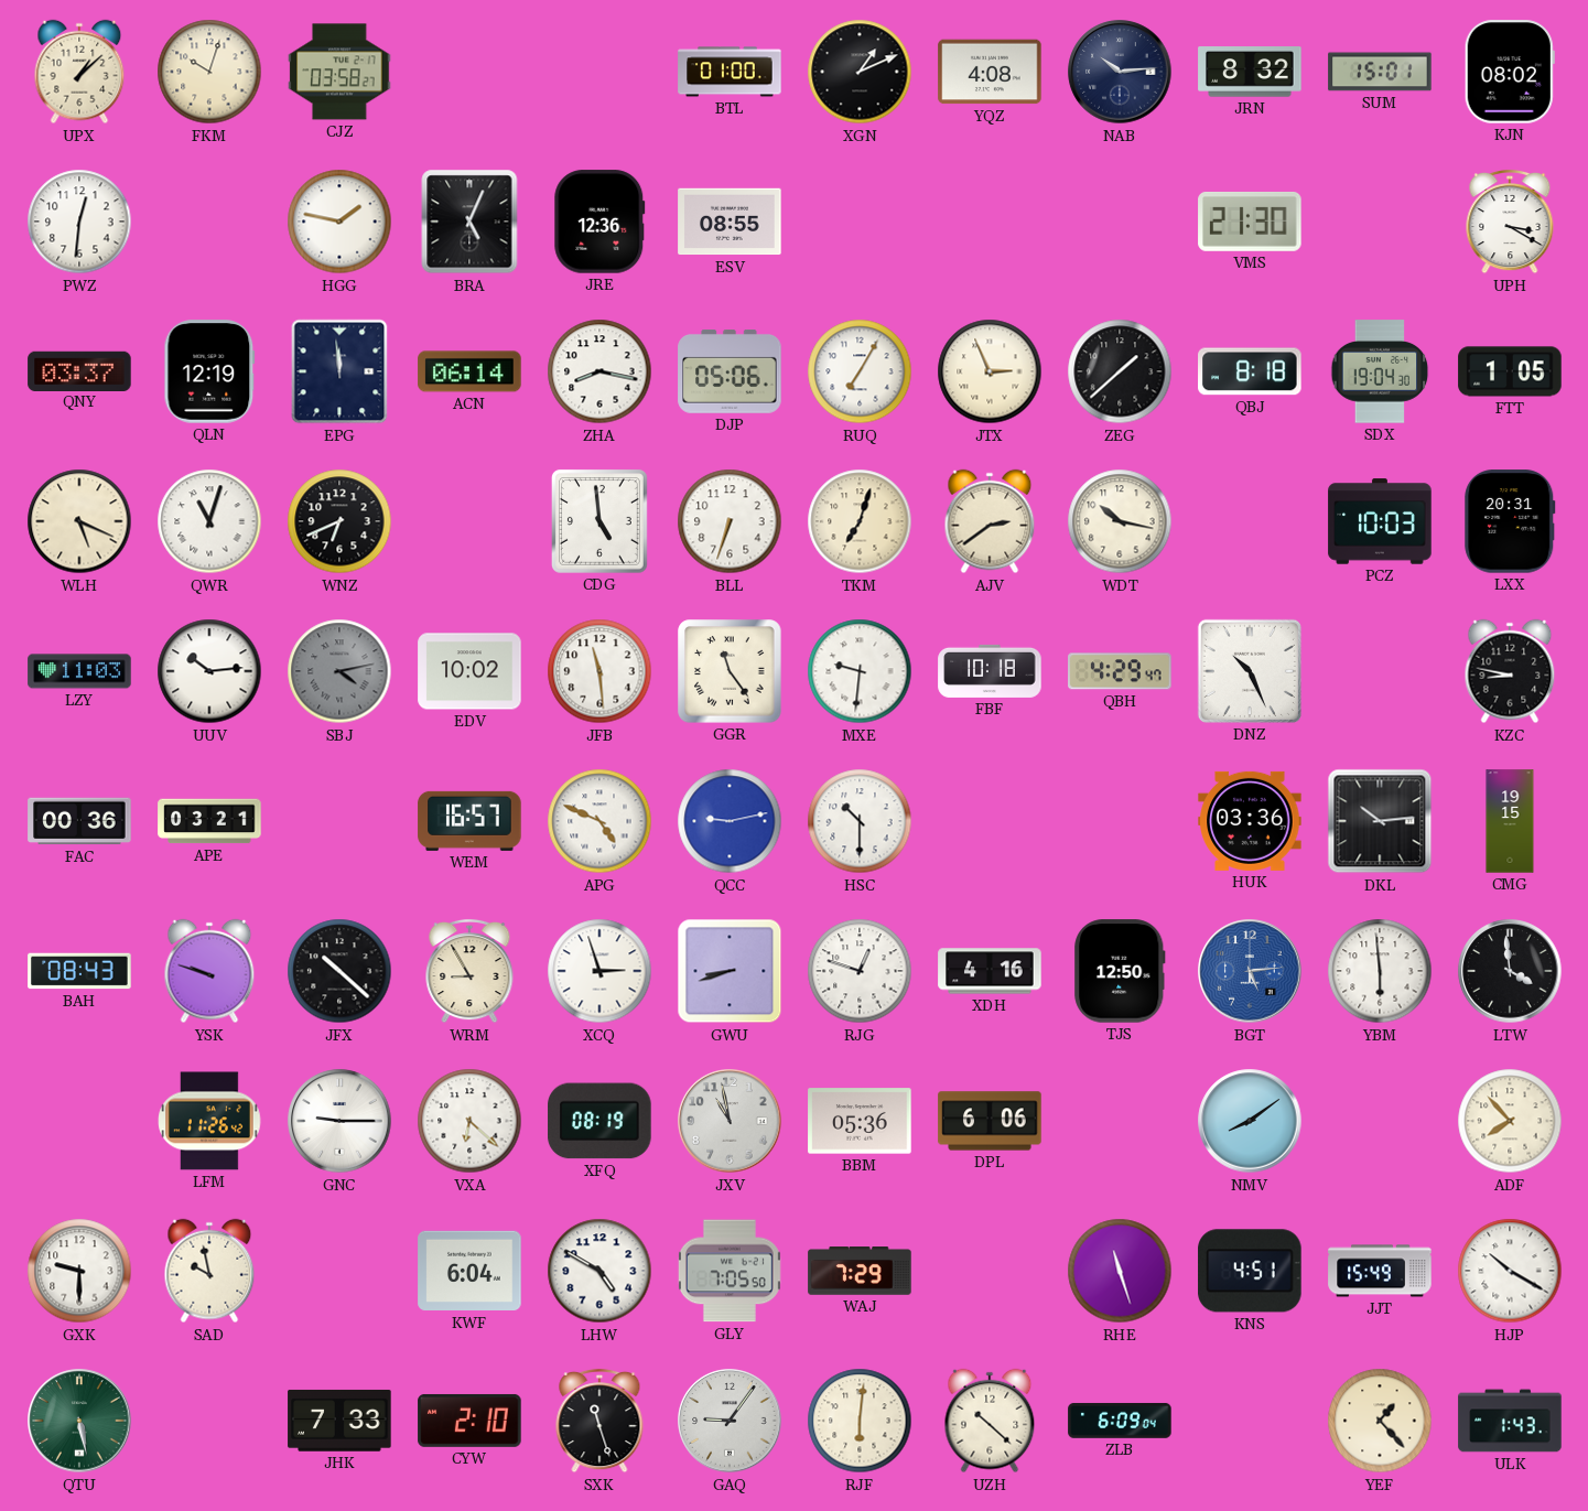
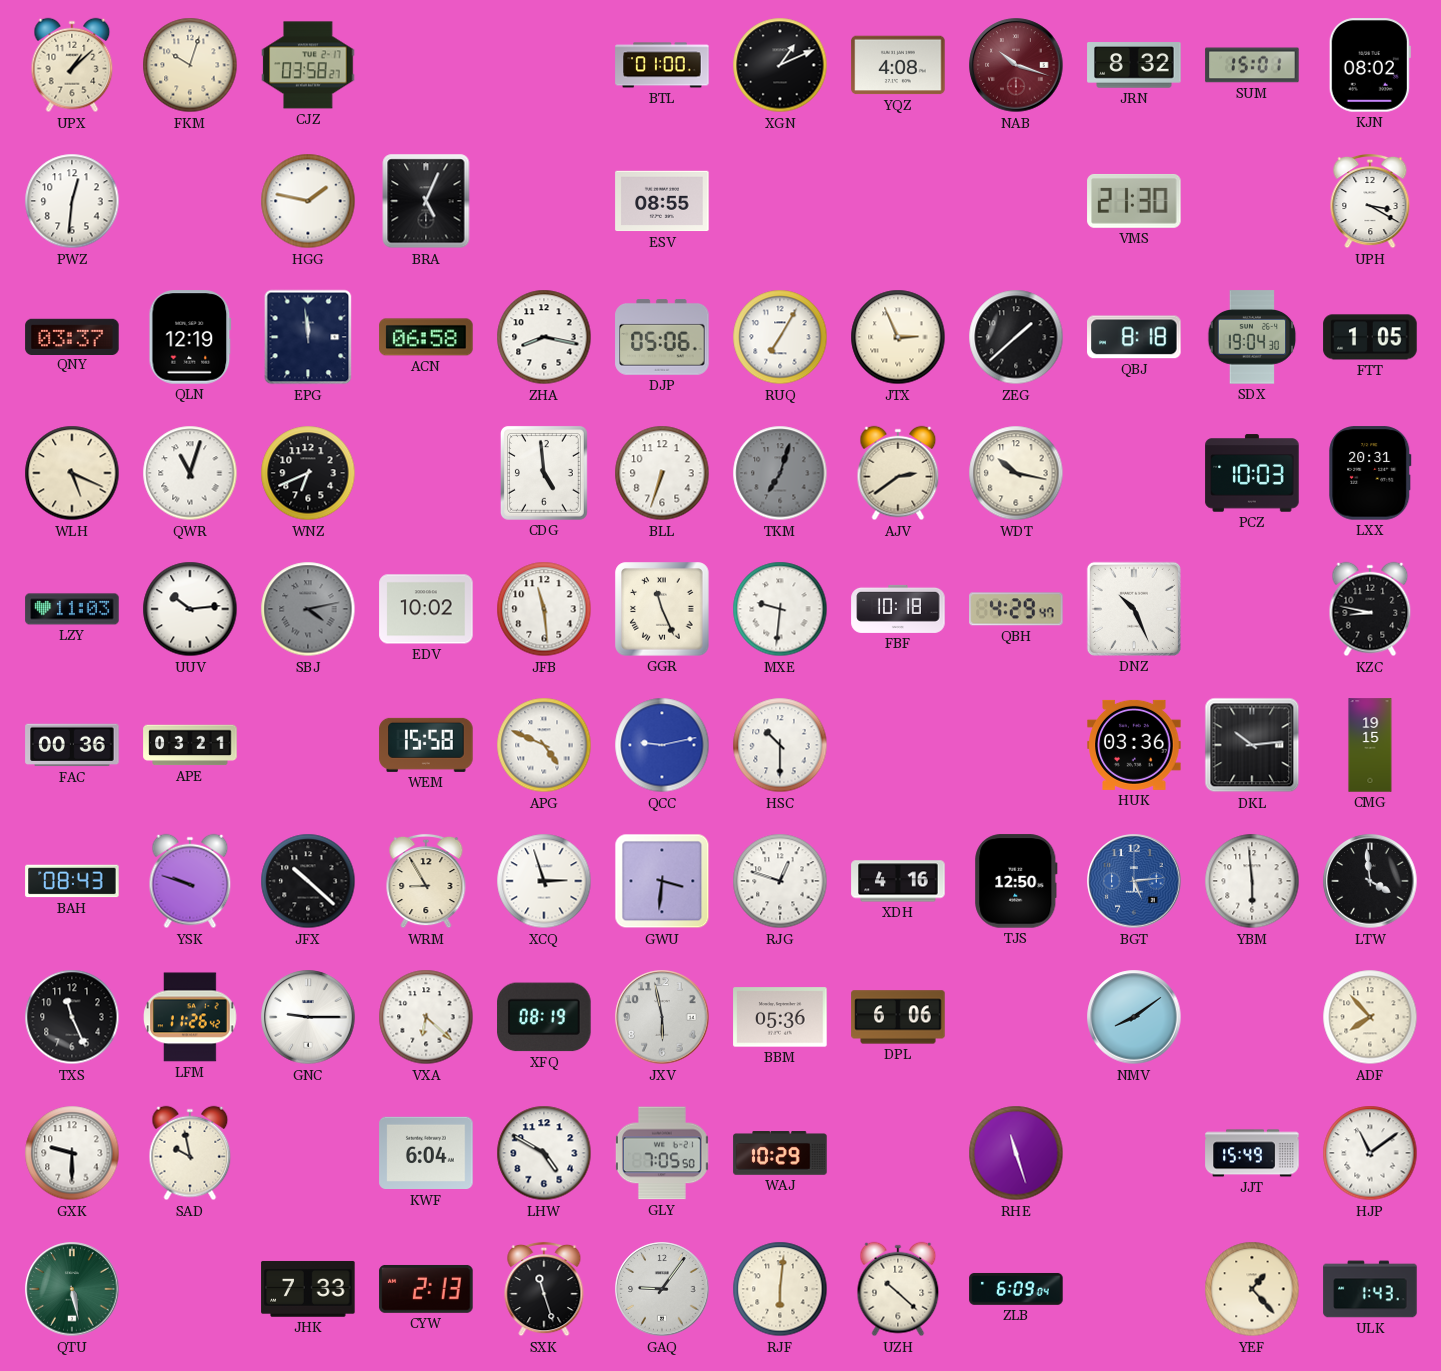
NAB: 10:14 -> 10:18
NAB dial: navy -> burgundy
JRE: 12:36 -> none
ACN: 06:14 -> 06:58
TKM dial: cream -> grey
GGR: 11:24 -> 11:26
WEM: 16:57 -> 15:58
GWU: 8:42 -> 3:31
TXS: none -> 11:26
JXV: 10:58 -> 5:58
WAJ: 7:29 -> 10:29
KNS: 4:51 -> none
HJP: 10:20 -> 11:09
CYW: 2:10 -> 2:13
